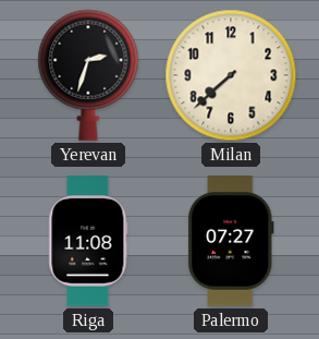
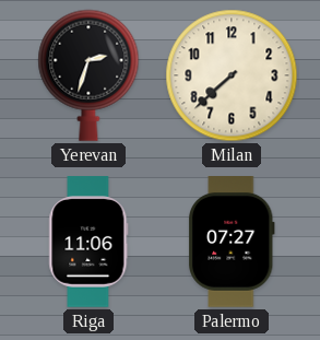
Riga: 11:08 -> 11:06
